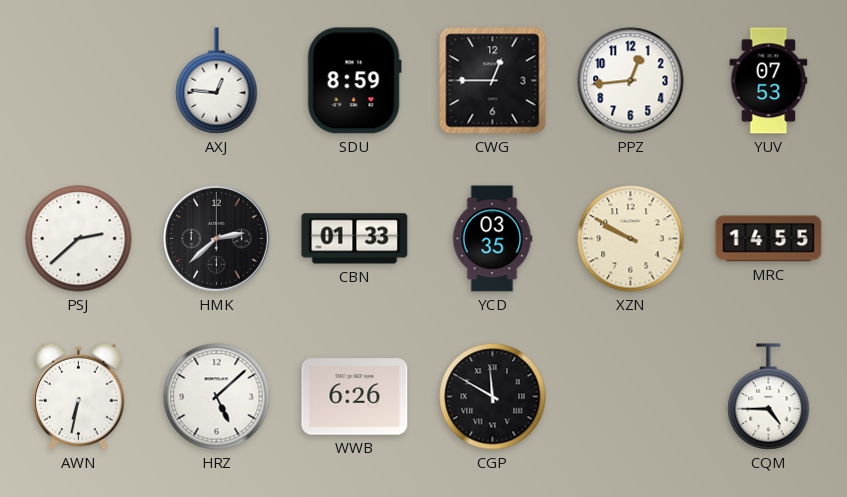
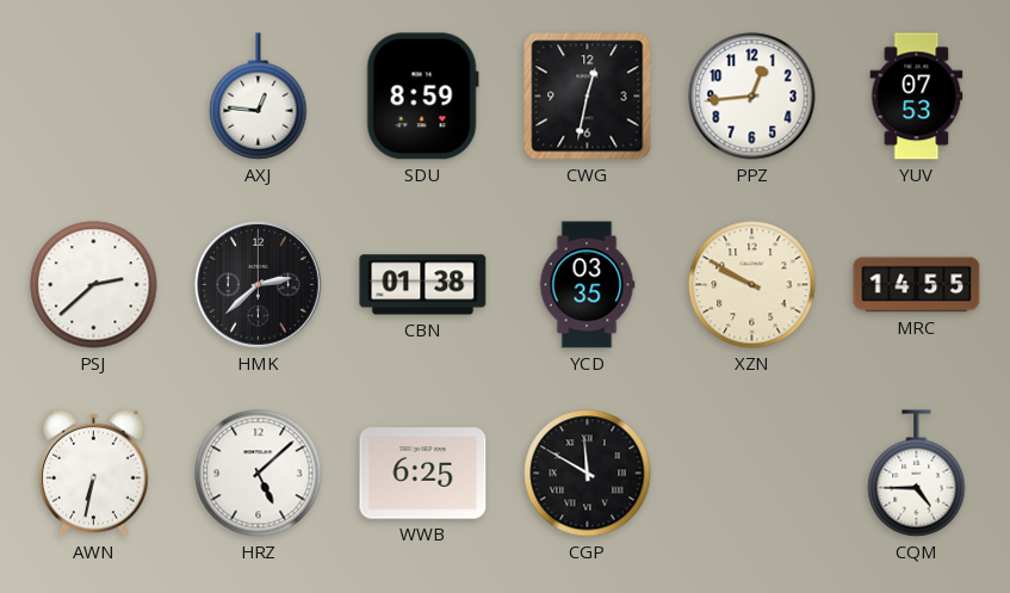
CWG: 12:45 -> 12:32
CBN: 01:33 -> 01:38
WWB: 6:26 -> 6:25
